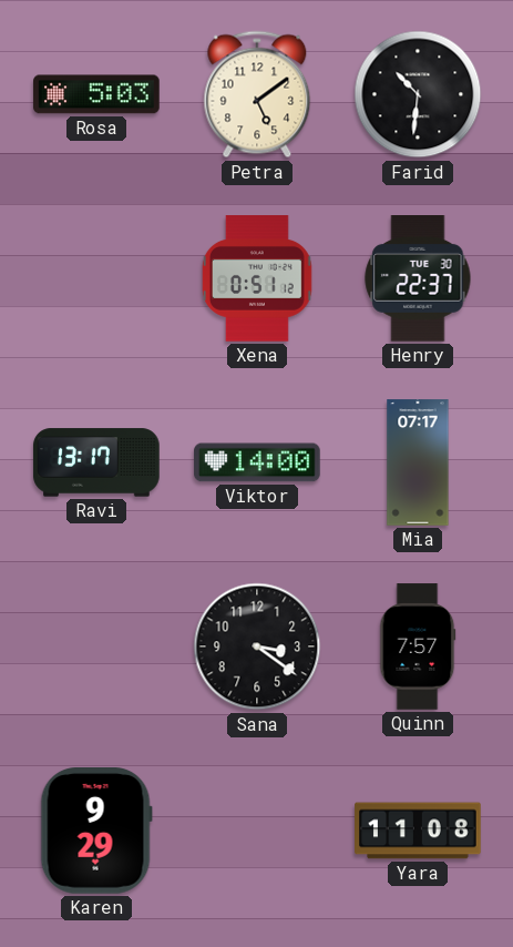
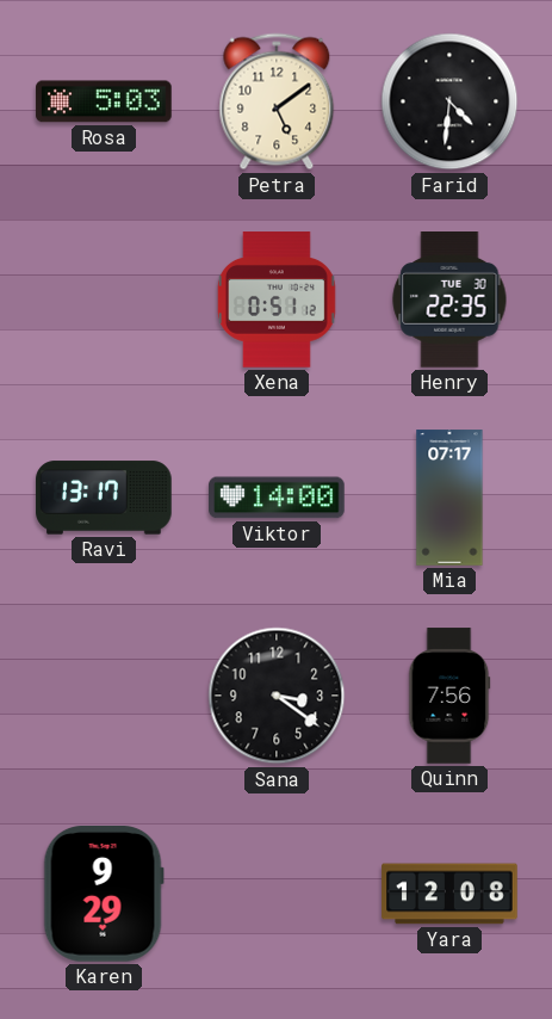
Farid: 10:31 -> 4:31
Henry: 22:37 -> 22:35
Quinn: 7:57 -> 7:56
Yara: 11:08 -> 12:08
